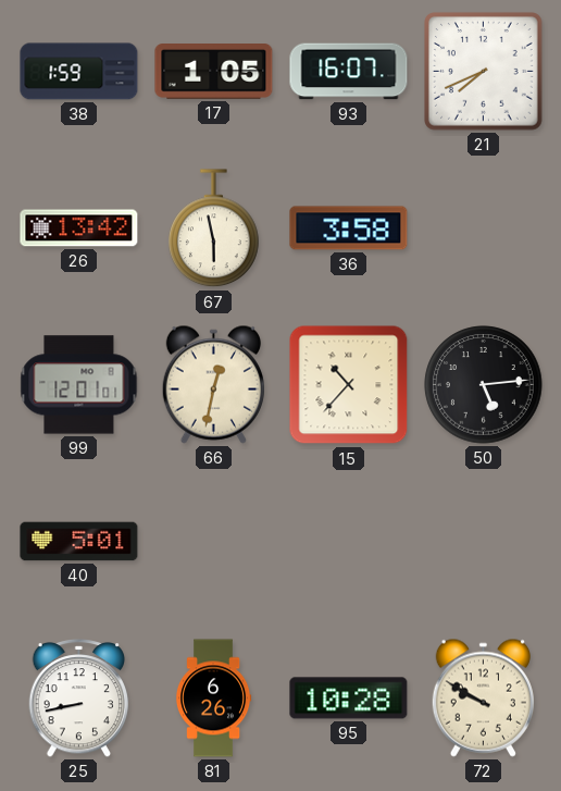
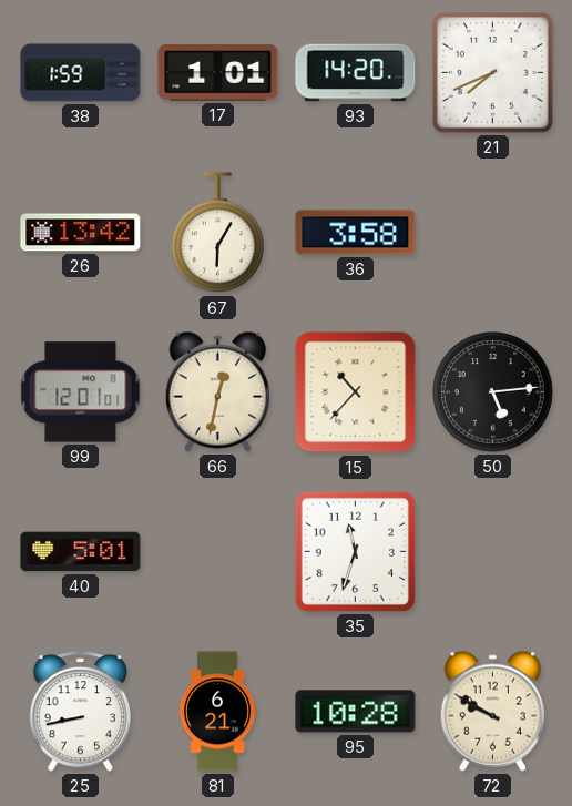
17: 1:05 -> 1:01
93: 16:07 -> 14:20
67: 5:58 -> 6:05
35: none -> 11:33
81: 6:26 -> 6:21
